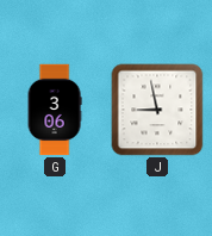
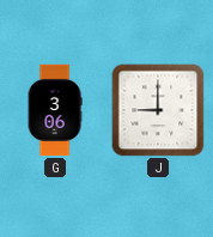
J: 8:58 -> 9:00
